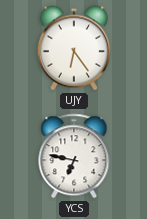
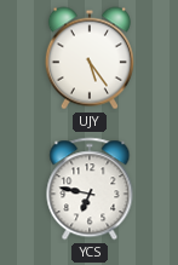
UJY: 6:24 -> 5:24
